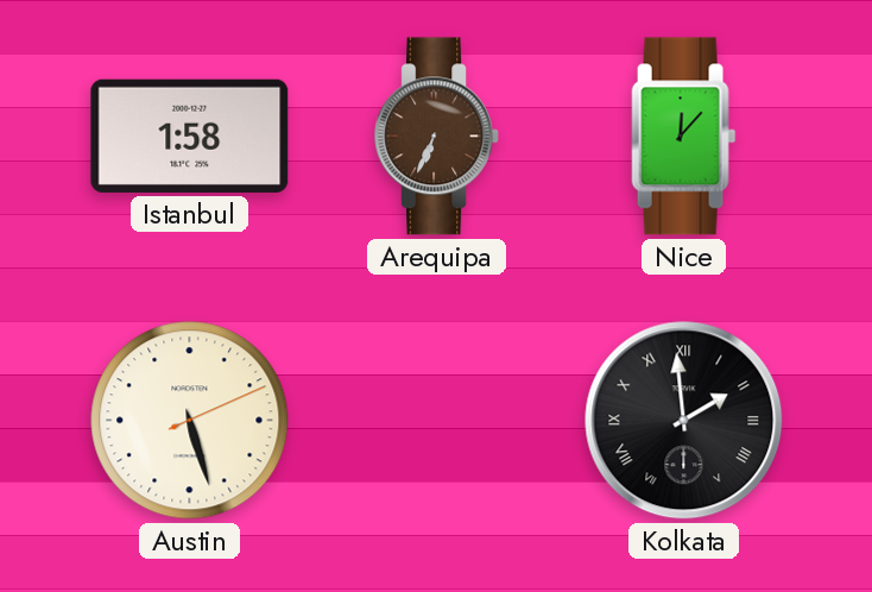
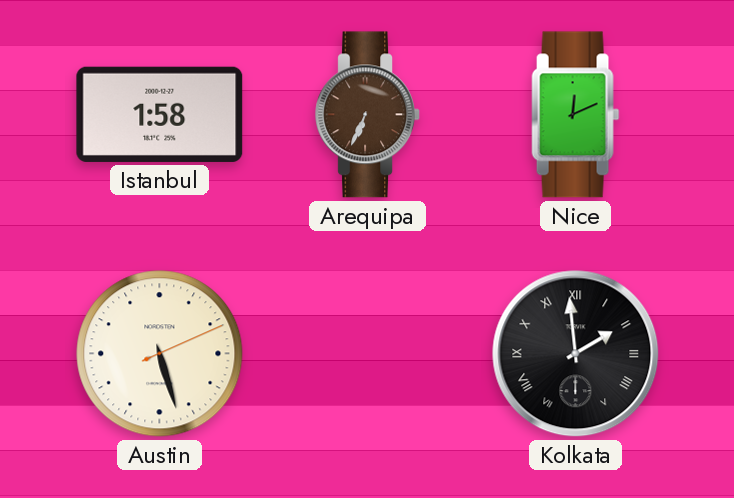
Nice: 12:07 -> 12:11
